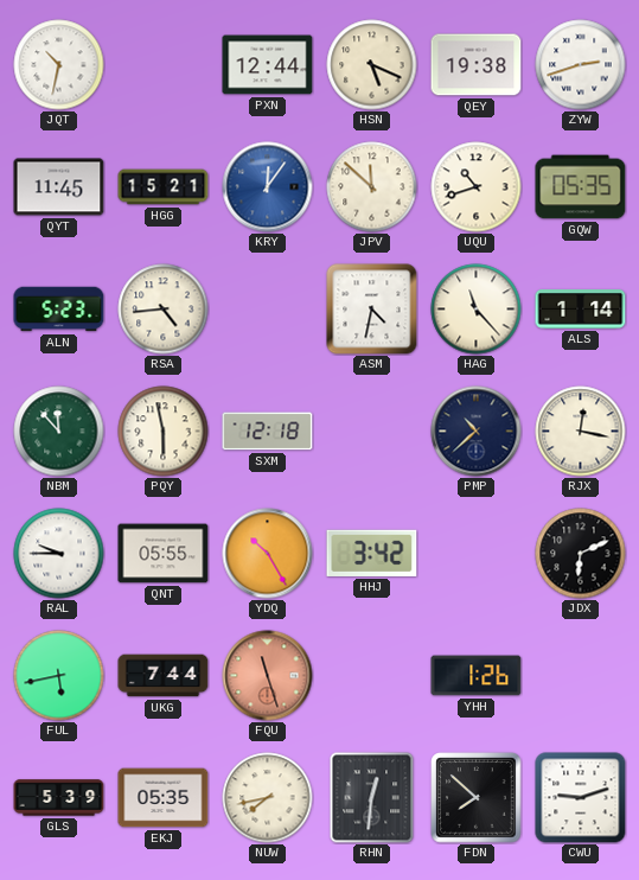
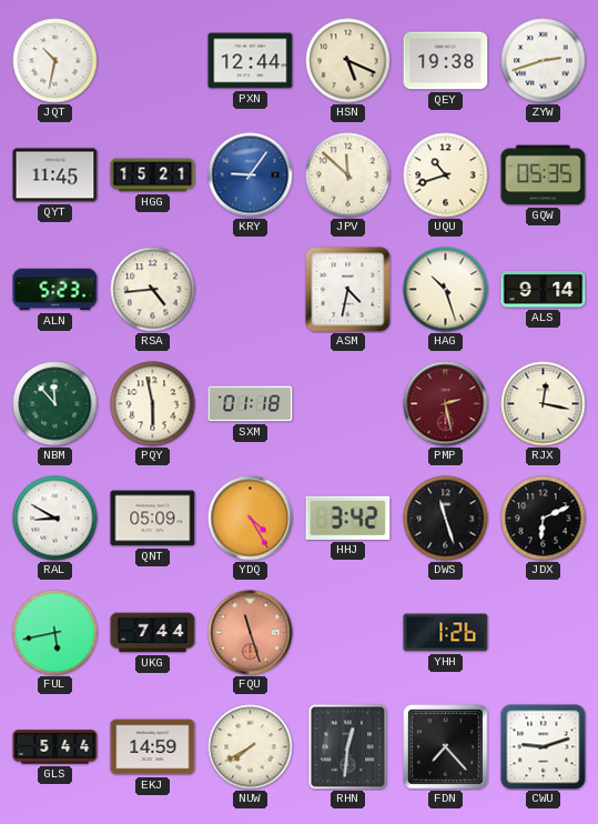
KRY: 12:06 -> 9:06
HAG: 11:23 -> 10:27
ALS: 1:14 -> 9:14
SXM: 12:18 -> 01:18
PMP: 10:38 -> 2:28
PMP dial: navy -> burgundy
RAL: 9:45 -> 8:50
QNT: 05:55 -> 05:09
YDQ: 10:25 -> 4:25
DWS: none -> 11:27
GLS: 5:39 -> 5:44
EKJ: 05:35 -> 14:59
NUW: 7:43 -> 7:40
FDN: 7:52 -> 7:23
